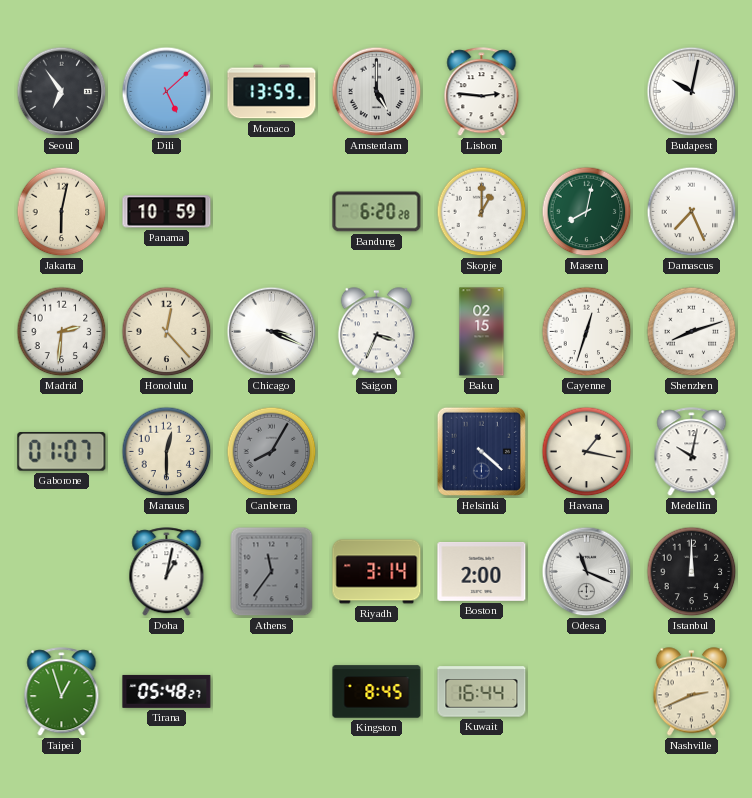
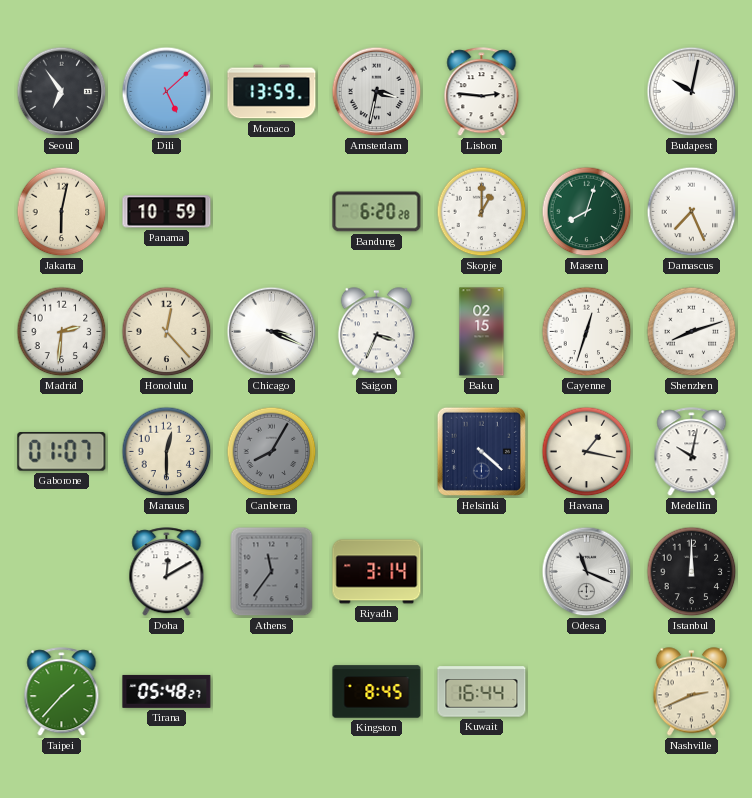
Amsterdam: 5:00 -> 3:32
Maseru: 8:02 -> 8:03
Doha: 1:02 -> 12:10
Boston: 2:00 -> none
Taipei: 12:57 -> 1:37
